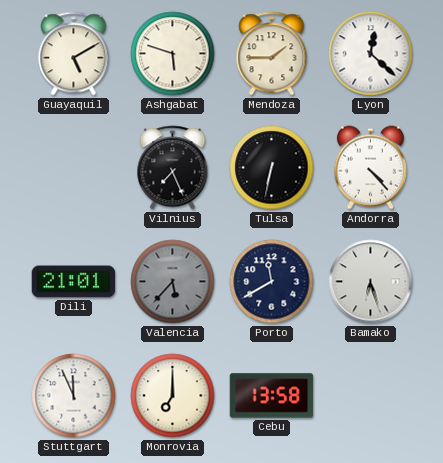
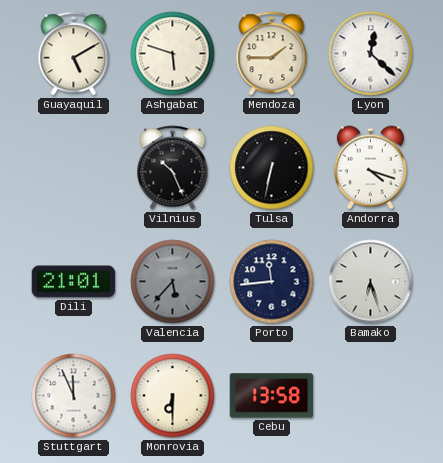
Vilnius: 7:26 -> 10:26
Andorra: 4:23 -> 4:18
Porto: 11:40 -> 11:44
Monrovia: 7:00 -> 6:30
